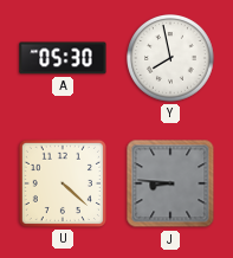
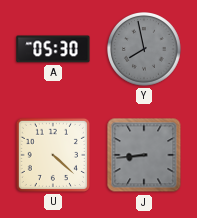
Y dial: white -> grey
J: 8:46 -> 8:44
